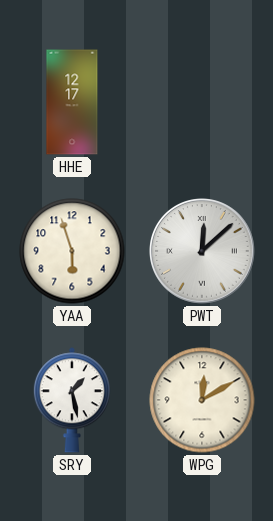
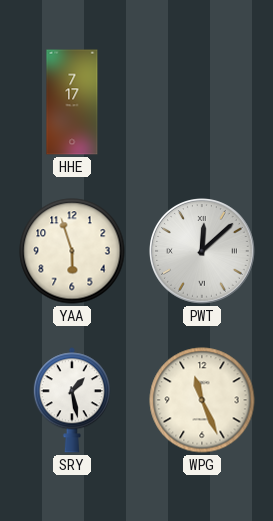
HHE: 12:17 -> 7:17
WPG: 12:10 -> 11:26
